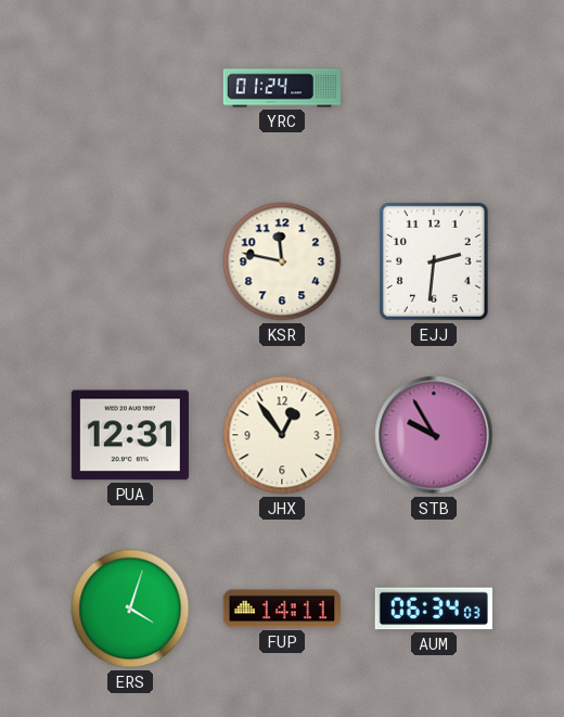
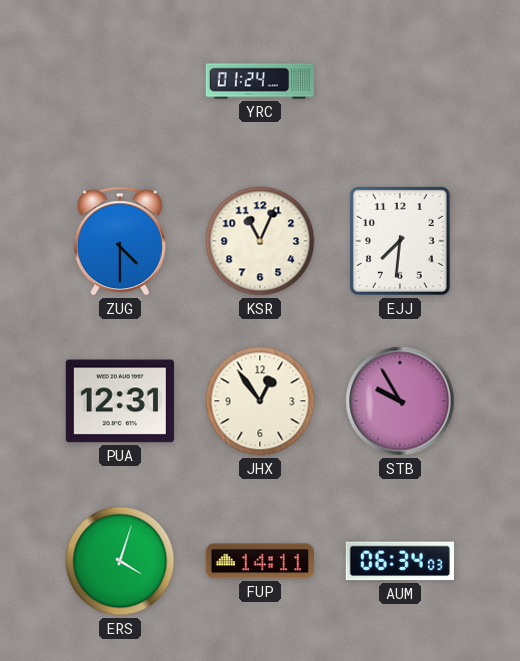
ZUG: none -> 4:30
KSR: 11:47 -> 11:04
EJJ: 2:31 -> 7:31
